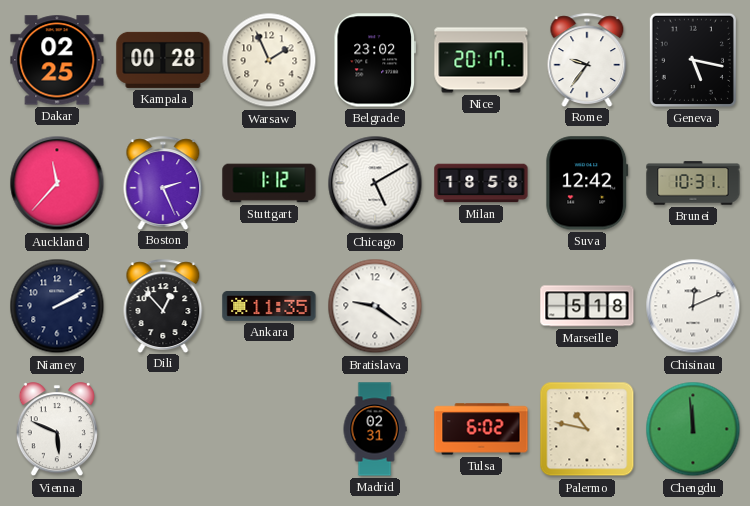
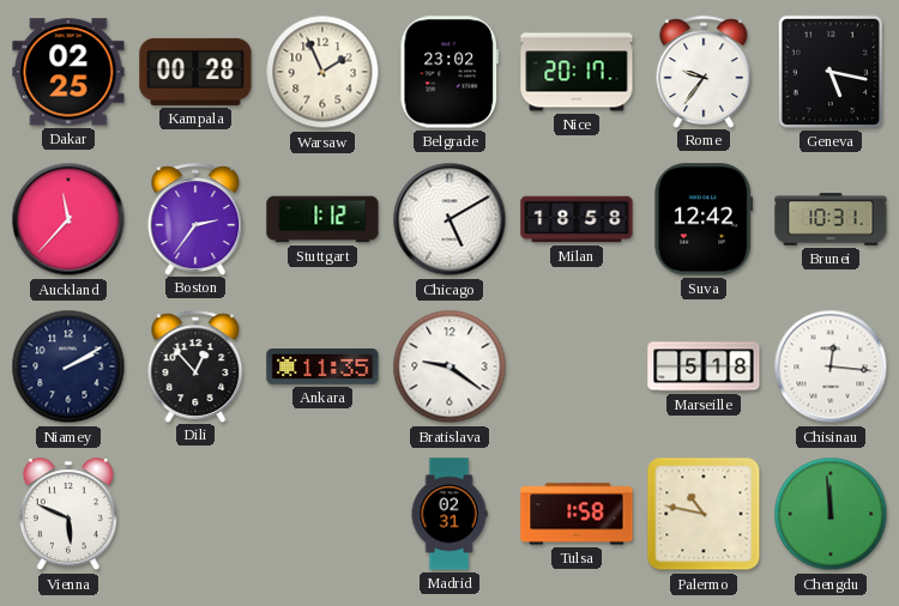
Boston: 2:26 -> 2:36
Chisinau: 12:11 -> 12:16
Tulsa: 6:02 -> 1:58
